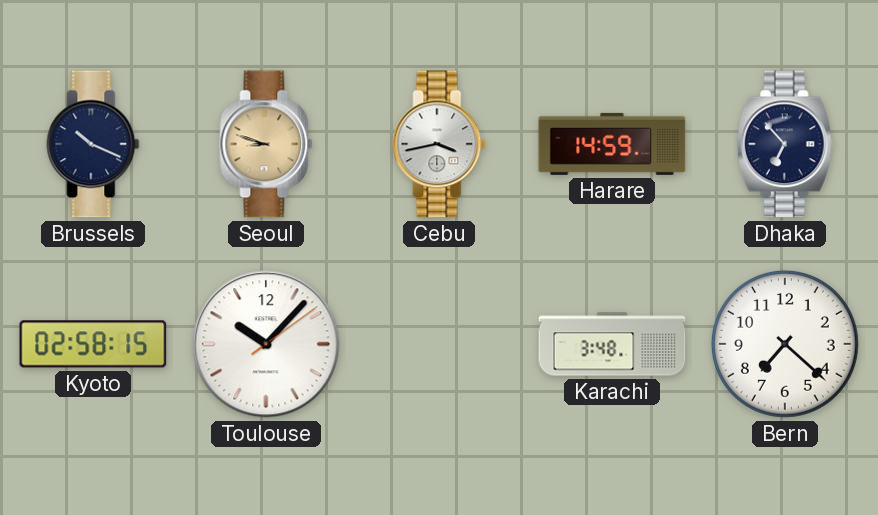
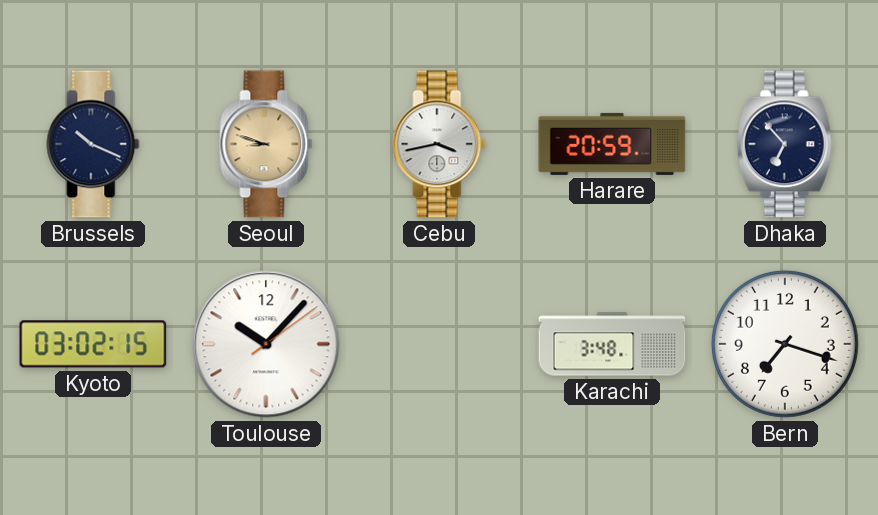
Harare: 14:59 -> 20:59
Kyoto: 02:58 -> 03:02
Bern: 7:22 -> 7:18
